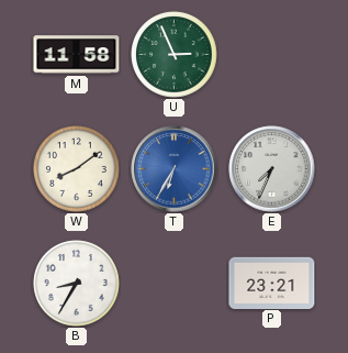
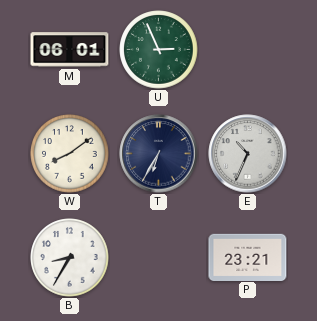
M: 11:58 -> 06:01
T dial: blue -> navy
E: 7:34 -> 10:34
